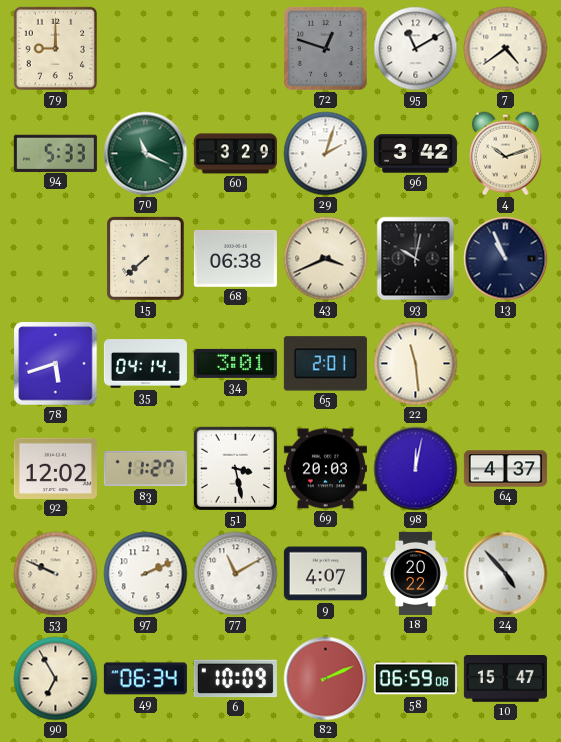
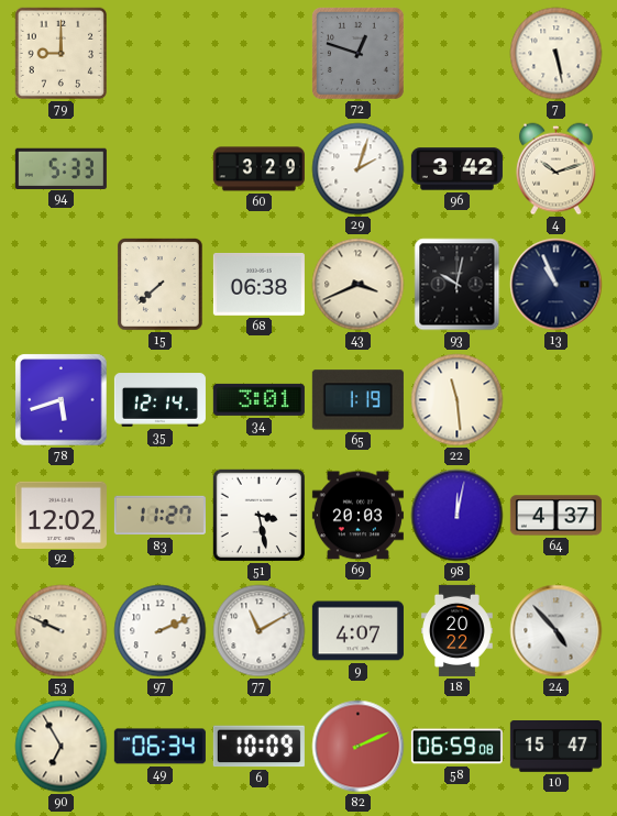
95: 11:10 -> none
7: 4:39 -> 5:28
70: 11:19 -> none
35: 04:14 -> 12:14
65: 2:01 -> 1:19
